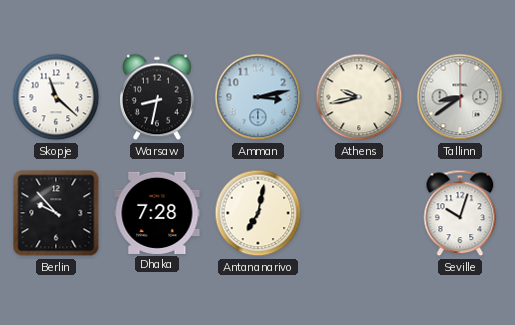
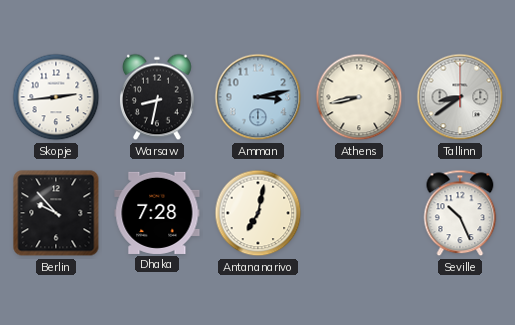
Skopje: 11:22 -> 2:44
Athens: 9:43 -> 8:43
Seville: 10:03 -> 10:26
